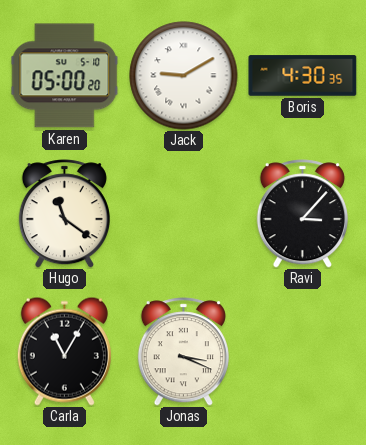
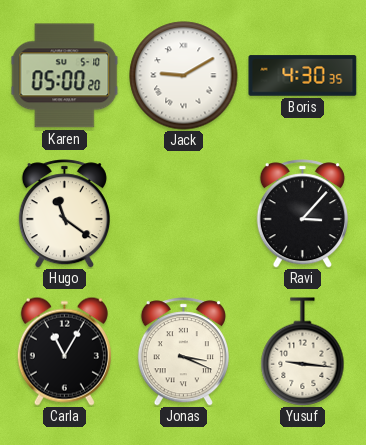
Yusuf: none -> 9:16
